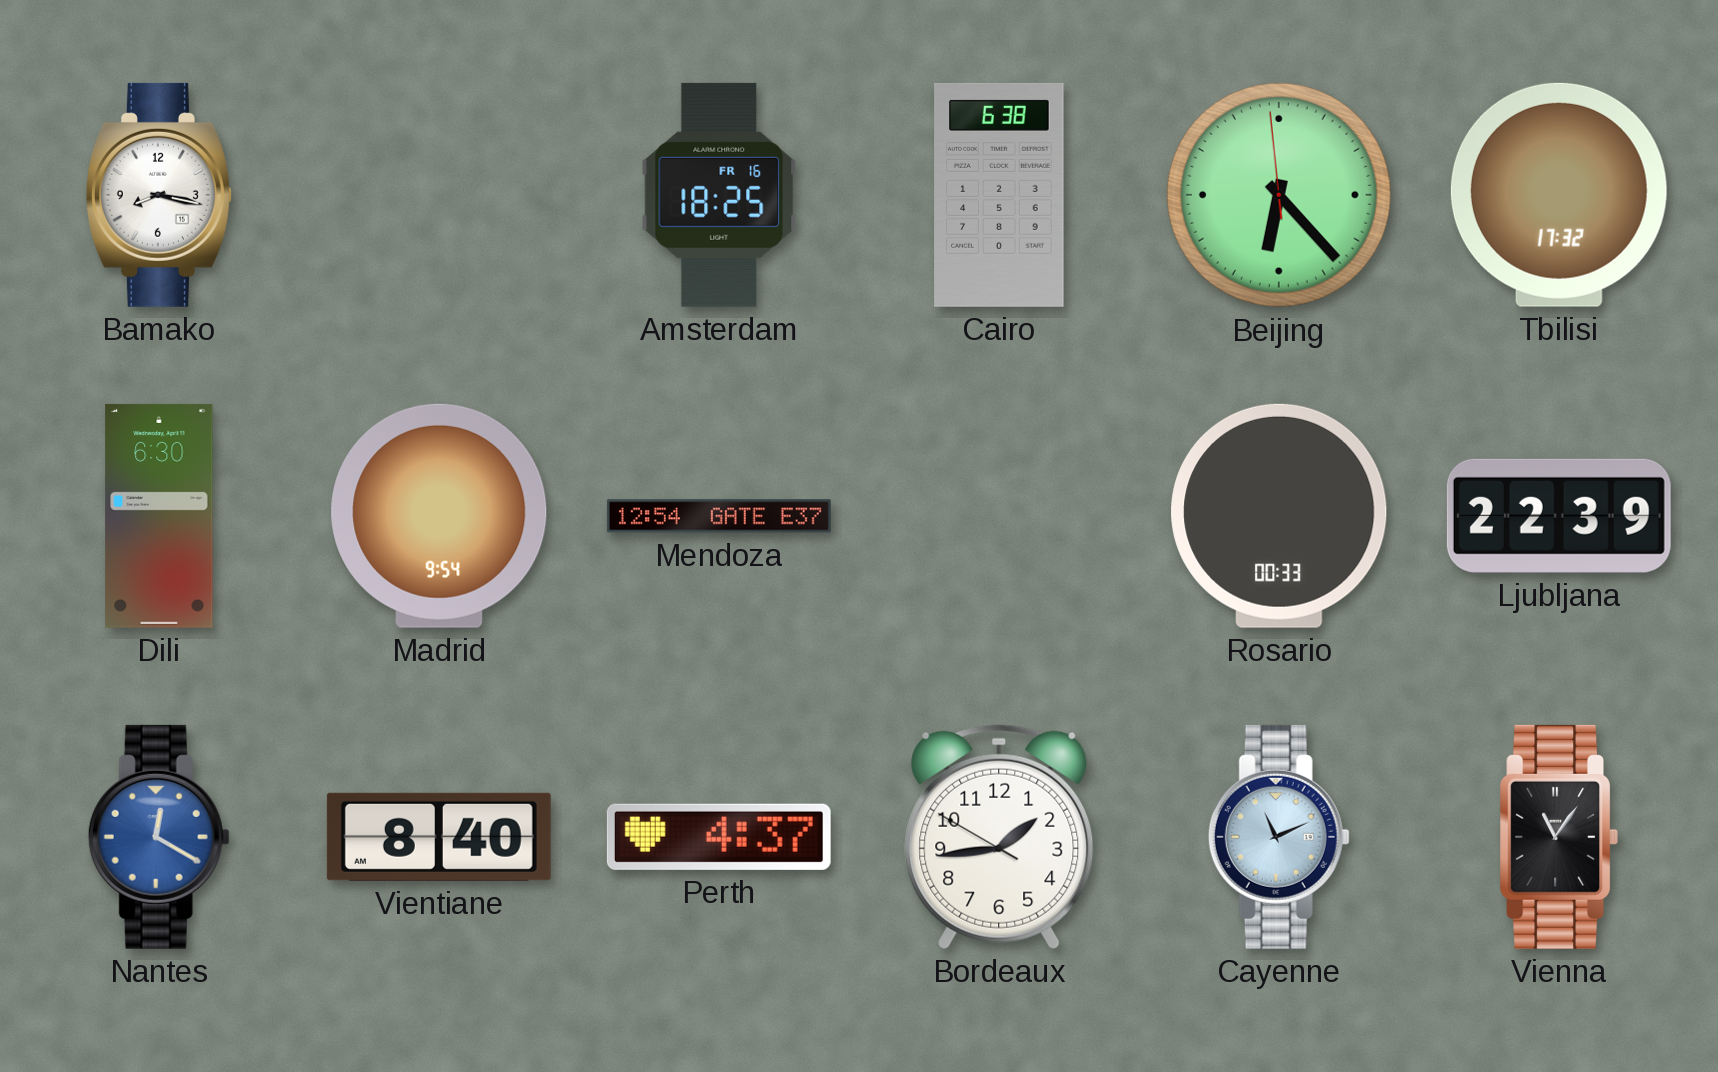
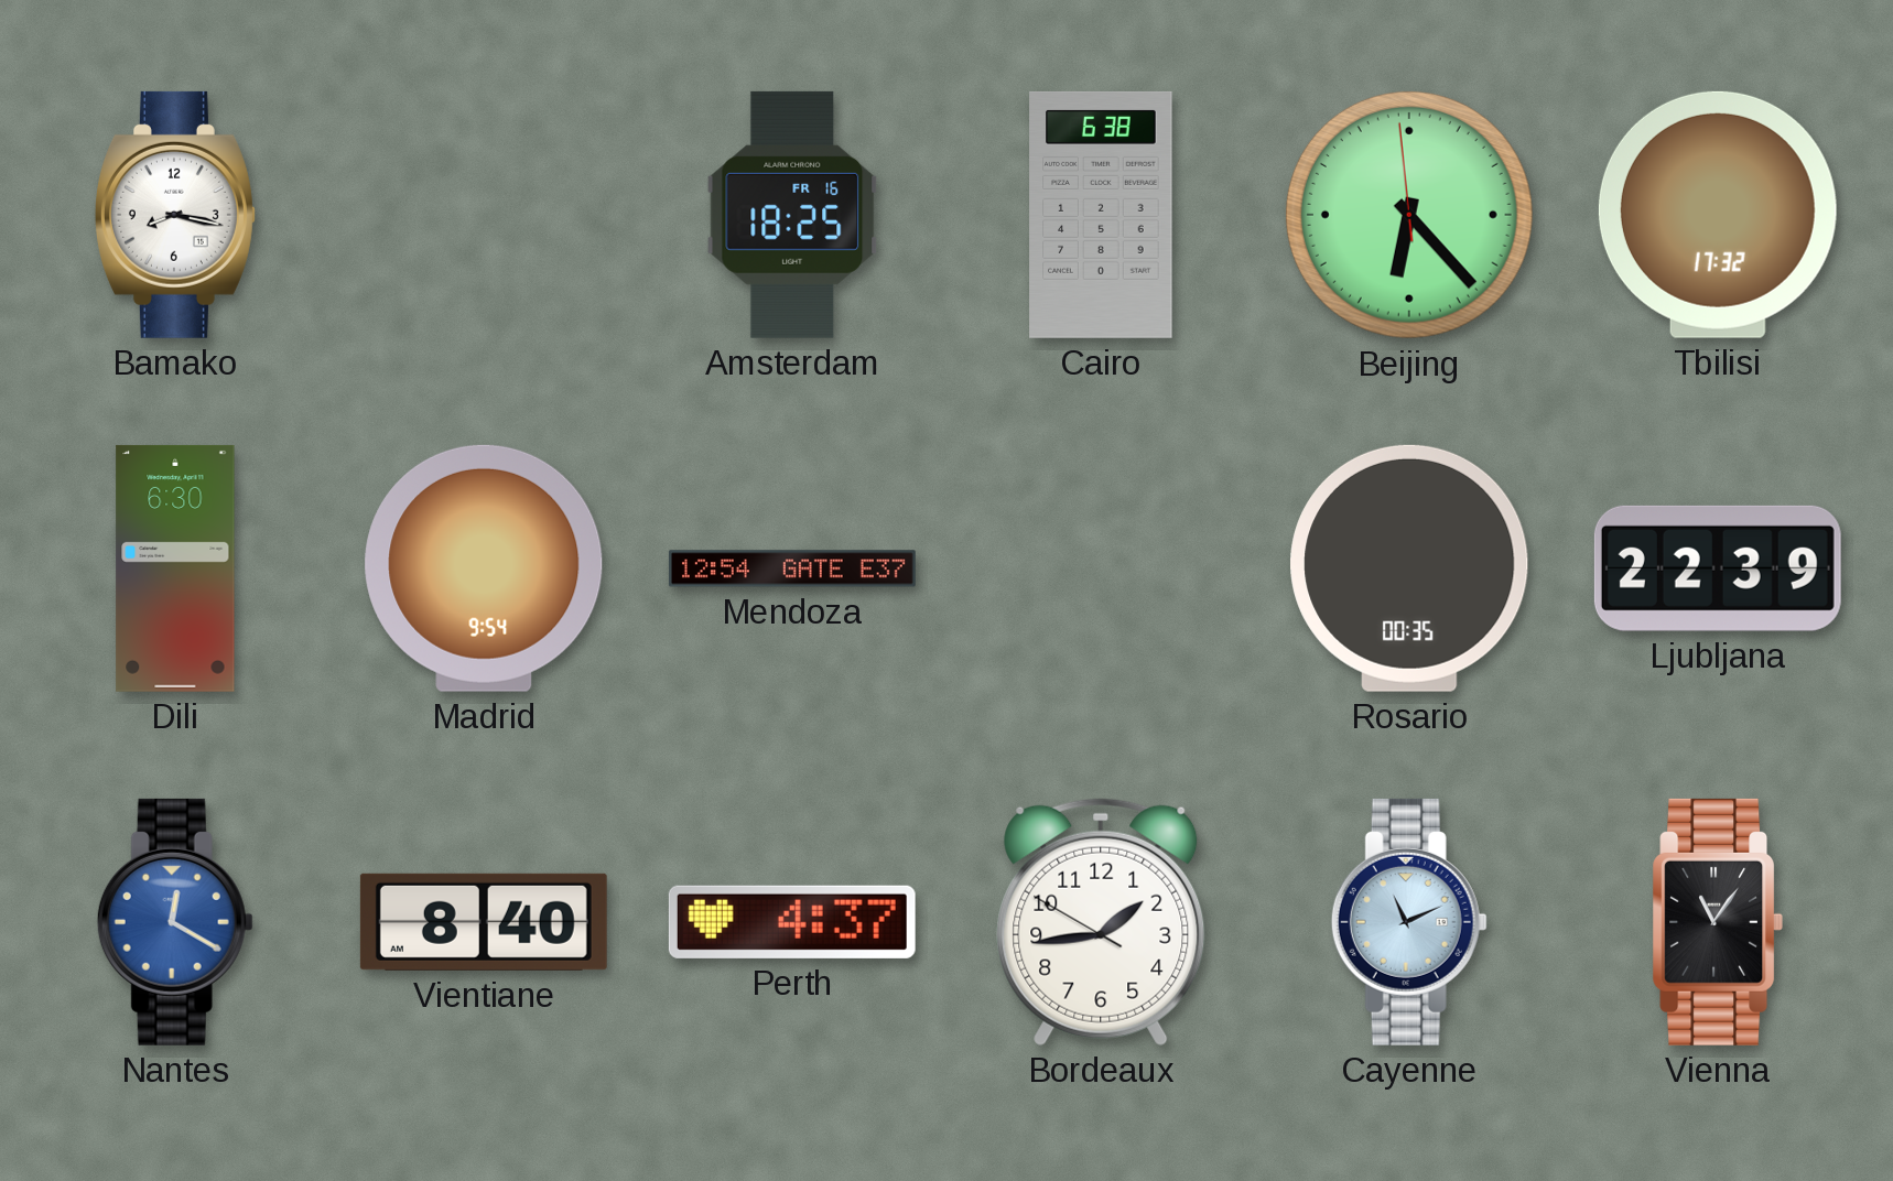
Rosario: 00:33 -> 00:35
